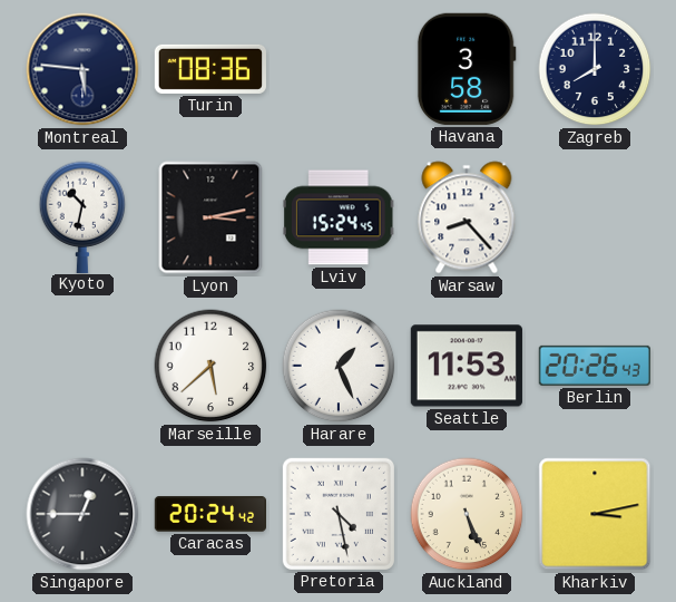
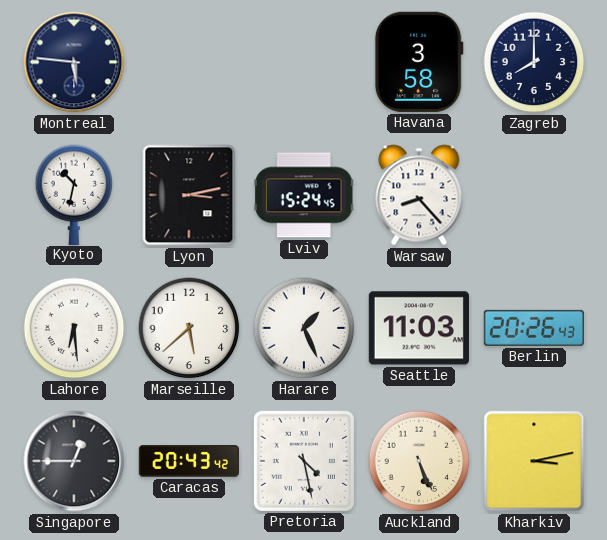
Turin: 08:36 -> none
Lahore: none -> 6:29
Seattle: 11:53 -> 11:03
Caracas: 20:24 -> 20:43
